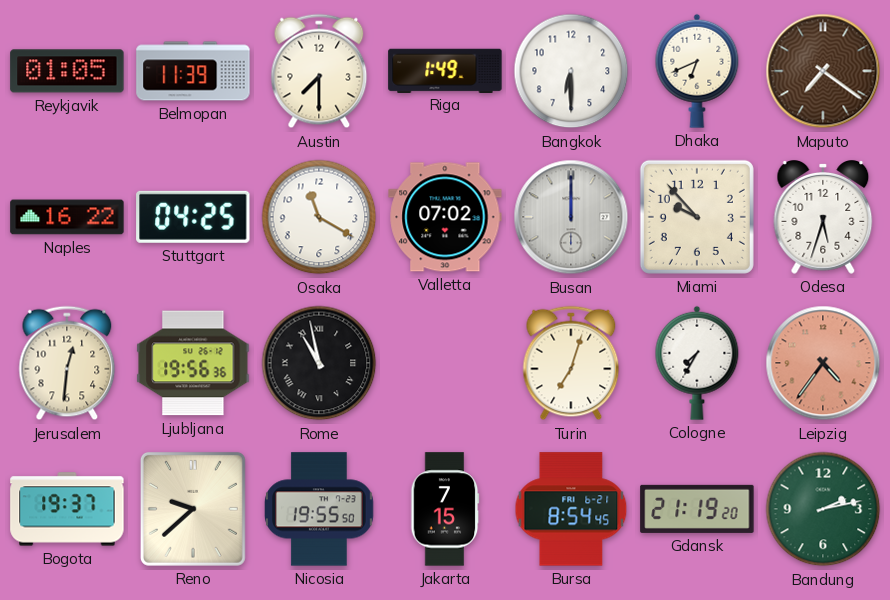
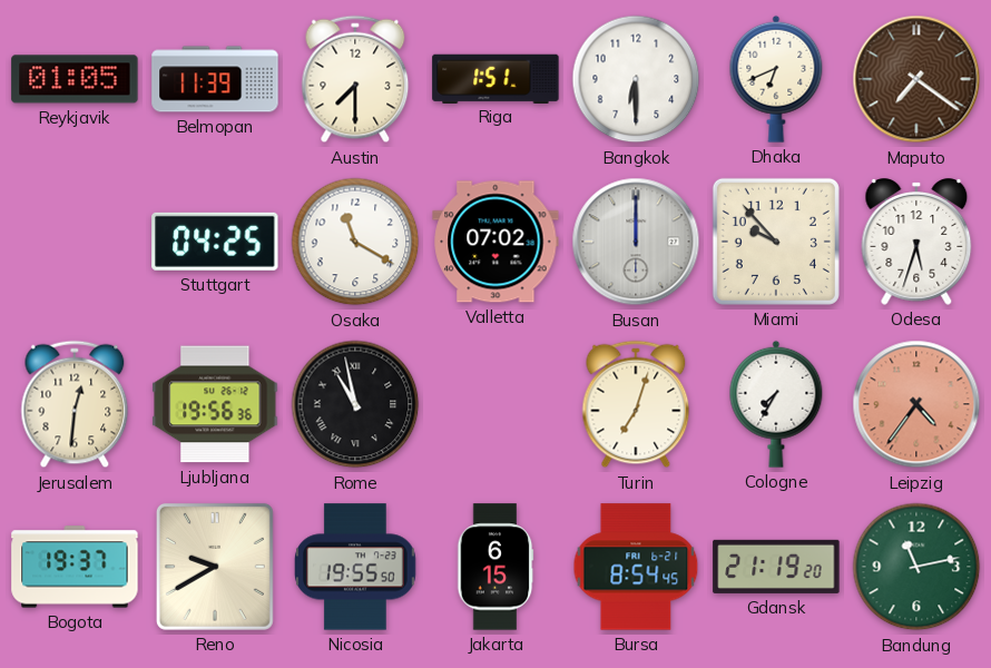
Riga: 1:49 -> 1:51
Naples: 16:22 -> none
Reno: 9:38 -> 9:40
Jakarta: 7:15 -> 6:15
Bandung: 2:13 -> 11:13
